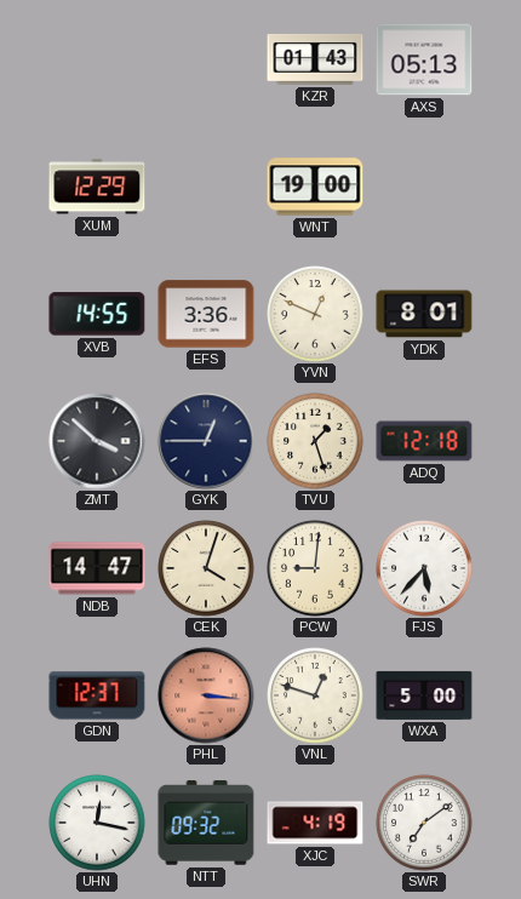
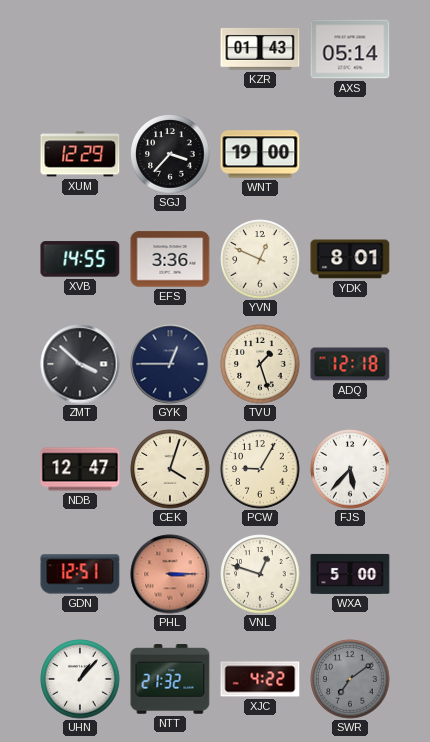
AXS: 05:13 -> 05:14
SGJ: none -> 3:37
NDB: 14:47 -> 12:47
PCW: 9:01 -> 9:05
GDN: 12:37 -> 12:51
PHL: 3:16 -> 3:15
UHN: 12:17 -> 1:07
NTT: 09:32 -> 21:32
XJC: 4:19 -> 4:22
SWR dial: white -> grey
